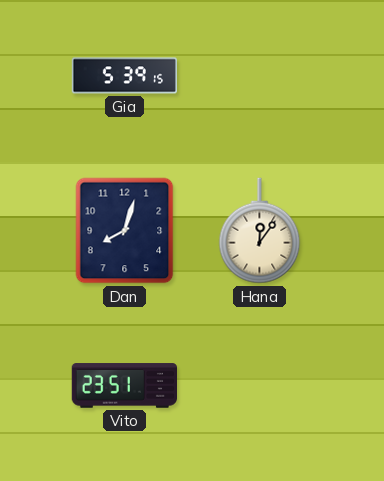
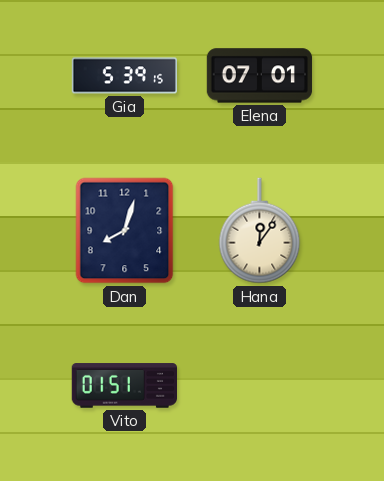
Elena: none -> 07:01
Vito: 23:51 -> 01:51
